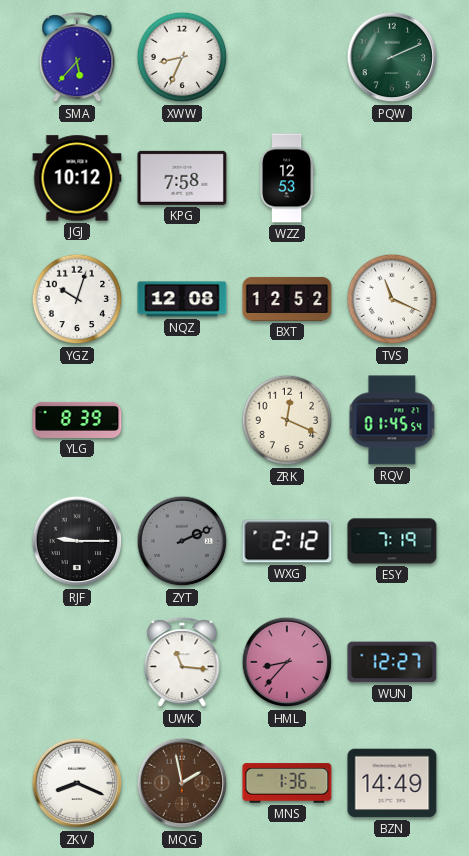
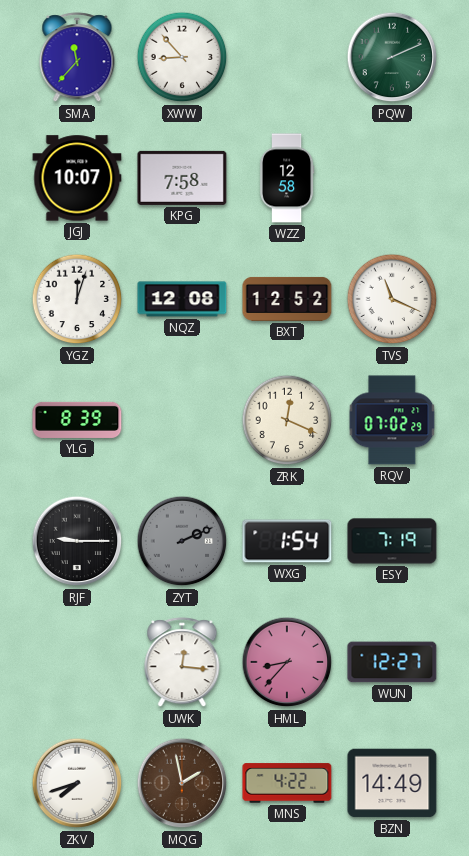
SMA: 5:37 -> 11:37
XWW: 8:34 -> 8:53
JGJ: 10:12 -> 10:07
WZZ: 12:53 -> 12:58
YGZ: 10:03 -> 12:03
RQV: 01:45 -> 07:02
WXG: 2:12 -> 1:54
UWK: 11:16 -> 12:16
ZKV: 8:19 -> 7:42
MNS: 1:36 -> 4:22
